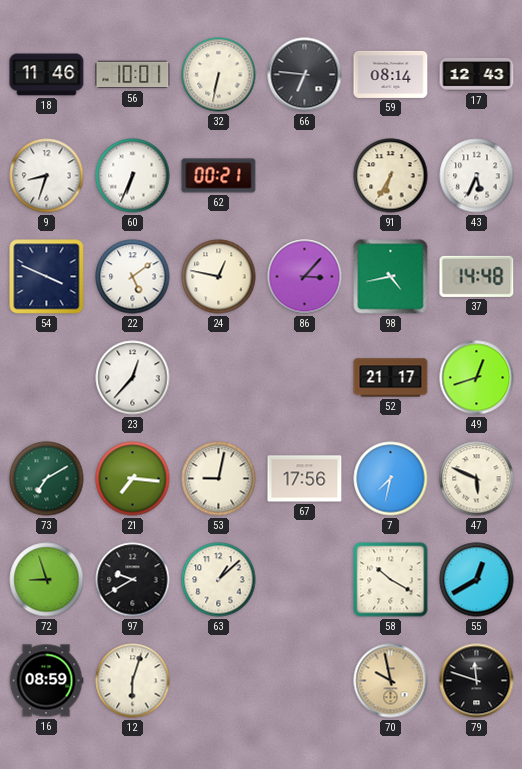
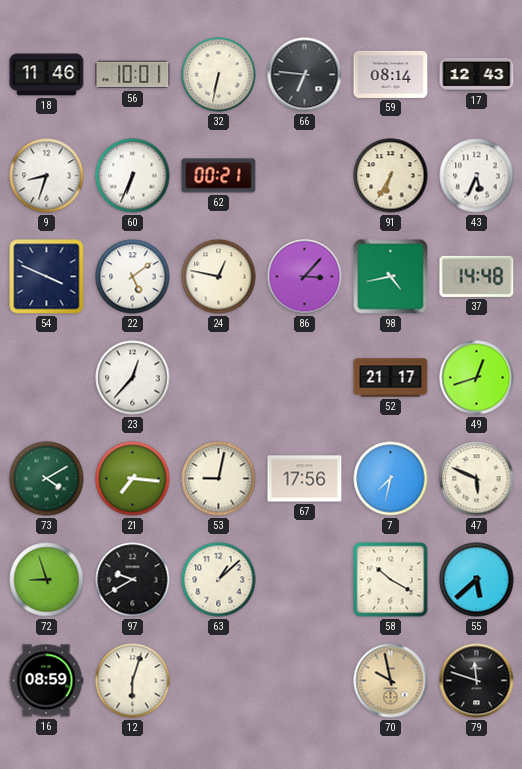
73: 7:10 -> 4:10
55: 12:40 -> 5:38
